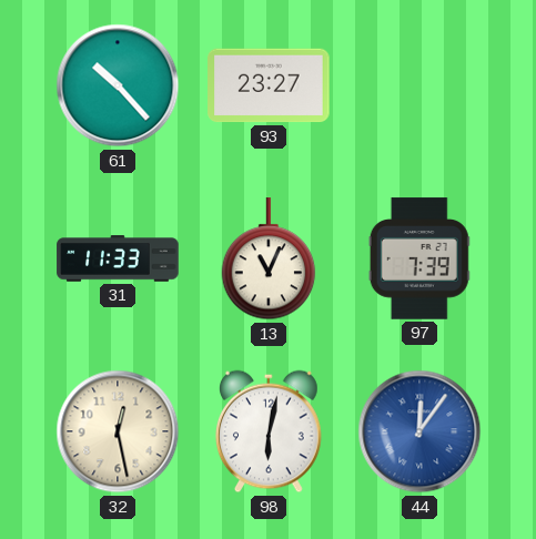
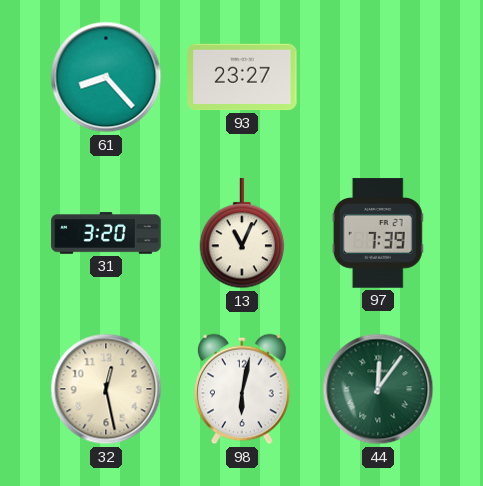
61: 10:23 -> 8:23
31: 11:33 -> 3:20
44 dial: blue -> green
